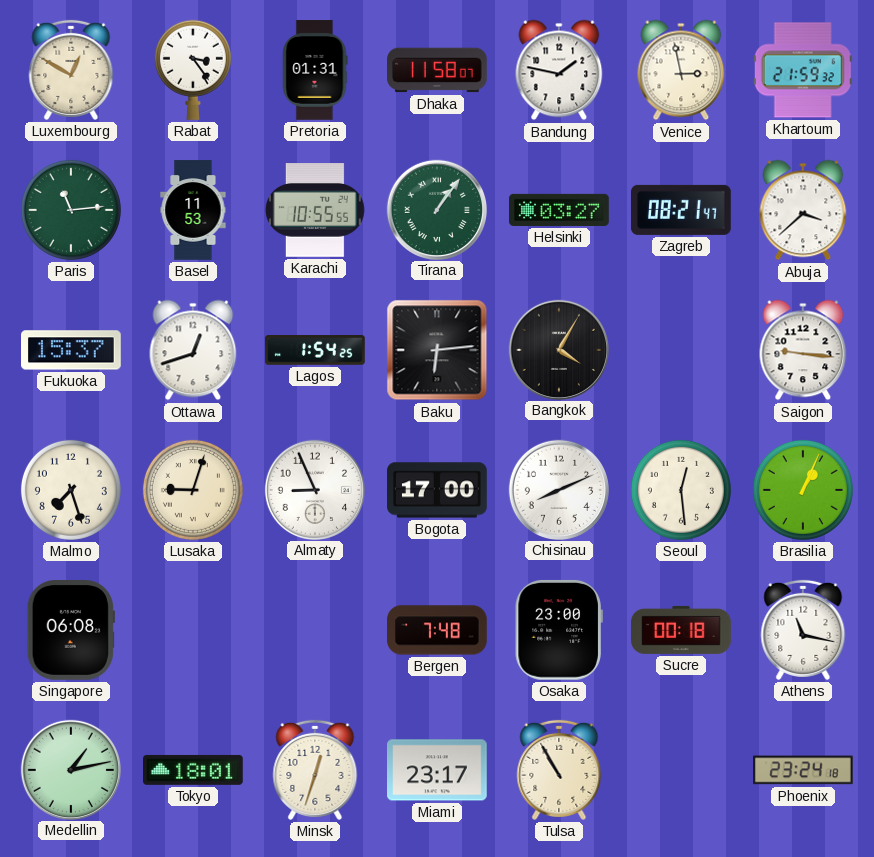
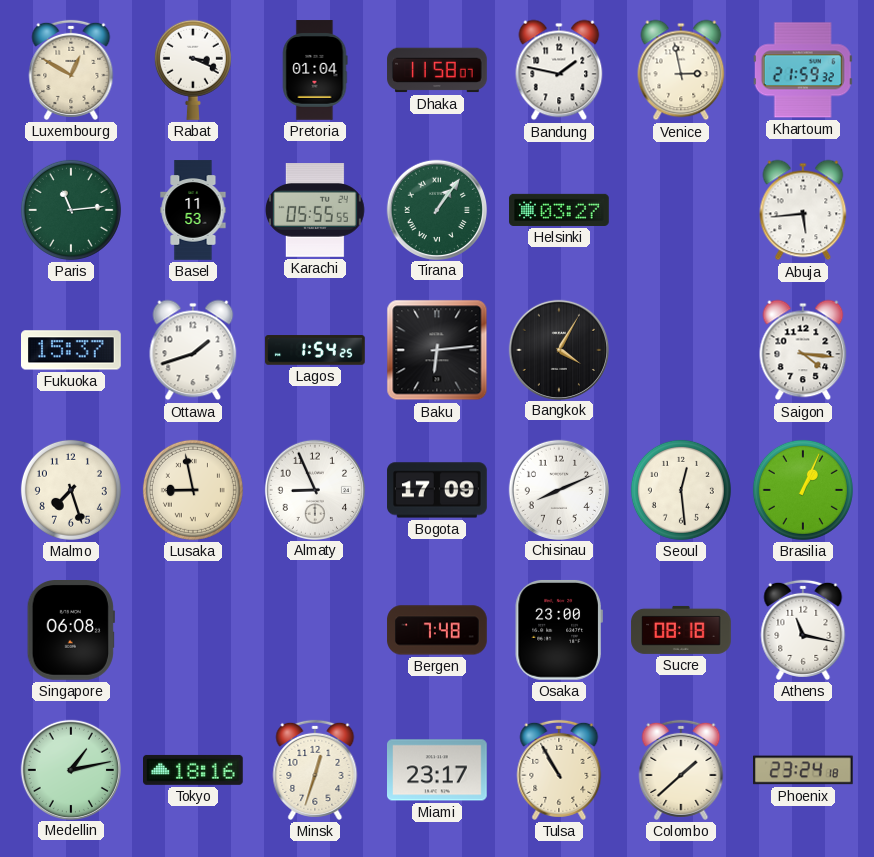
Rabat: 3:24 -> 3:19
Pretoria: 01:31 -> 01:04
Karachi: 10:55 -> 05:55
Zagreb: 08:21 -> none
Abuja: 3:38 -> 5:44
Ottawa: 12:42 -> 1:42
Saigon: 9:16 -> 4:16
Lusaka: 9:03 -> 8:58
Bogota: 17:00 -> 17:09
Sucre: 00:18 -> 08:18
Tokyo: 18:01 -> 18:16
Colombo: none -> 1:38
